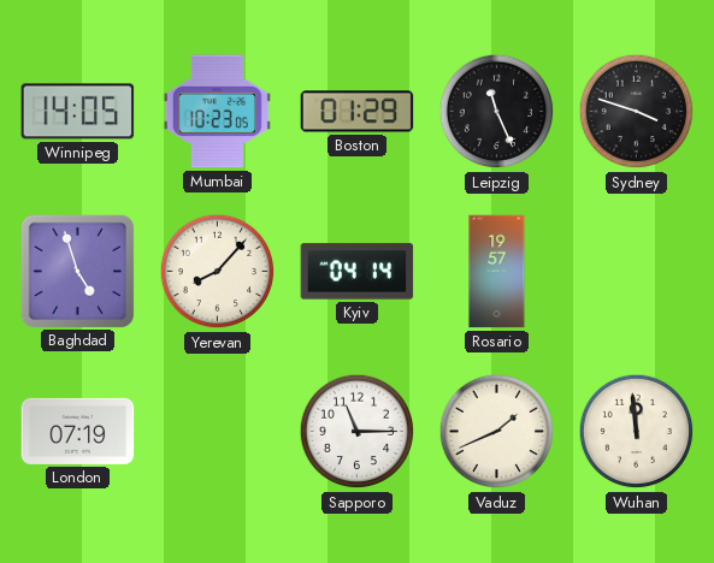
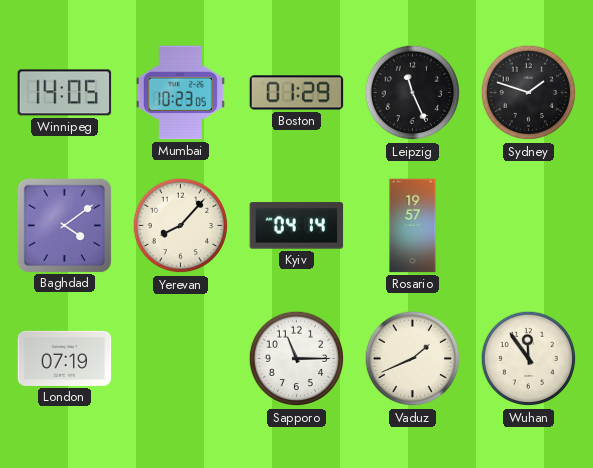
Sydney: 3:48 -> 1:48
Baghdad: 4:57 -> 4:09
Wuhan: 11:59 -> 11:54
